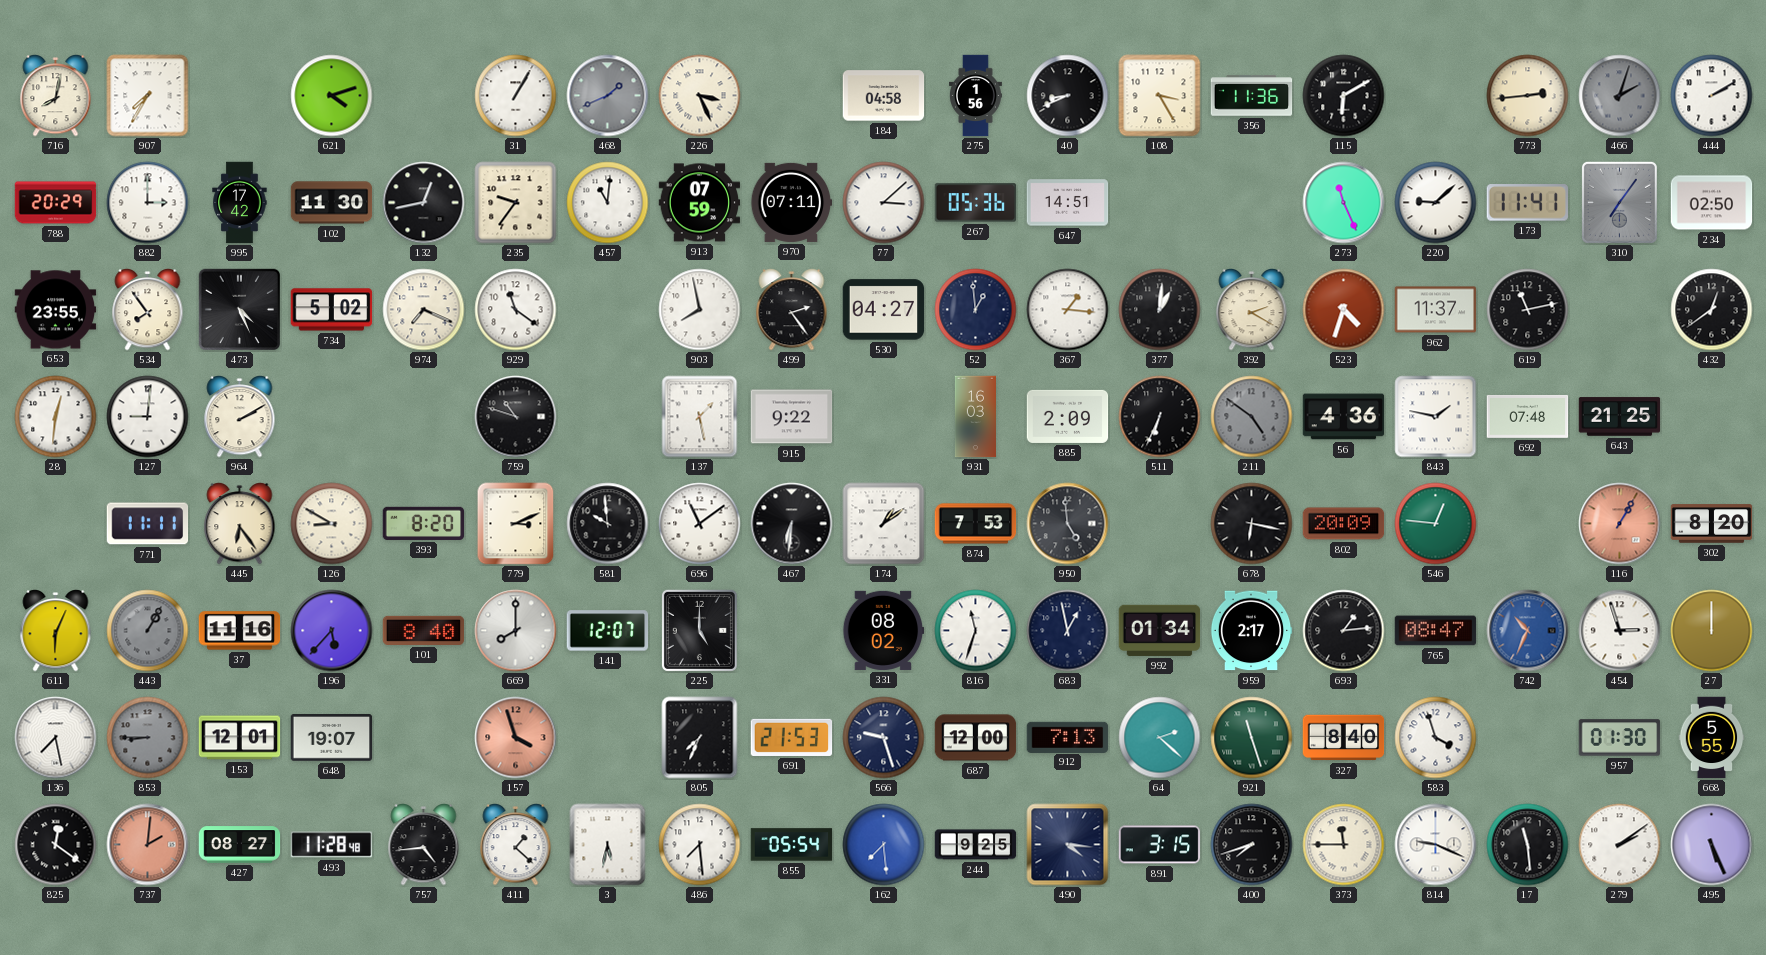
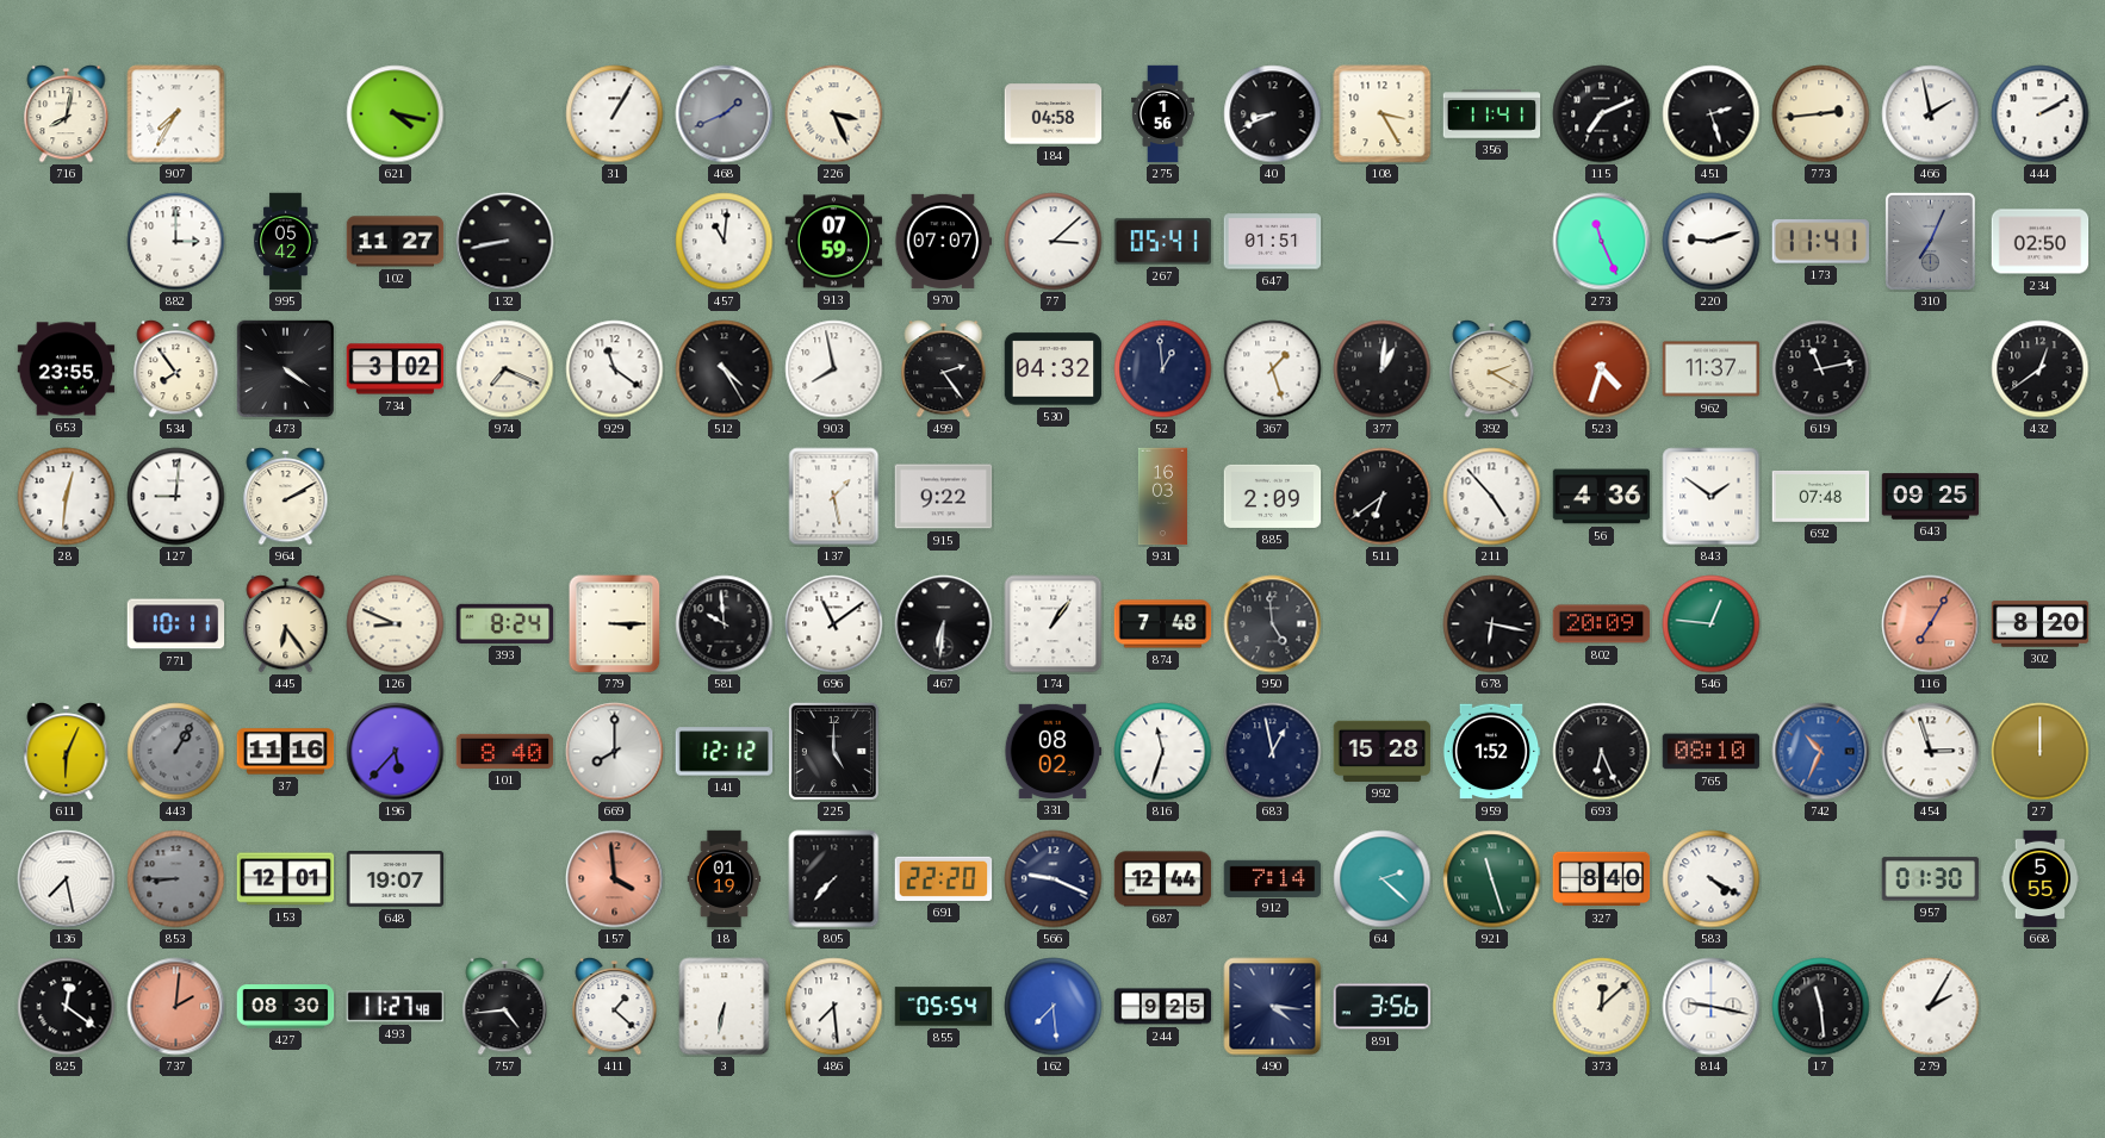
621: 4:12 -> 4:17
356: 11:36 -> 11:41
115: 6:10 -> 7:11
451: none -> 2:27
466: 2:03 -> 1:58
466 dial: grey -> white
788: 20:29 -> none
995: 17:42 -> 05:42
102: 11:30 -> 11:27
132: 12:43 -> 8:43
235: 9:36 -> none
970: 07:11 -> 07:07
267: 05:36 -> 05:41
647: 14:51 -> 01:51
220: 9:08 -> 9:12
310: 7:06 -> 7:04
473: 4:26 -> 4:21
734: 5:02 -> 3:02
512: none -> 4:25
530: 04:27 -> 04:32
367: 1:16 -> 1:27
759: 10:48 -> none
511: 6:34 -> 6:39
211: 4:51 -> 4:53
211 dial: grey -> white
843: 1:47 -> 1:51
643: 21:25 -> 09:25
771: 11:11 -> 10:11
126: 8:50 -> 8:49
393: 8:20 -> 8:24
779: 3:11 -> 3:15
174: 1:09 -> 1:06
874: 7:53 -> 7:48
116: 1:05 -> 7:05
141: 12:07 -> 12:12
992: 01:34 -> 15:28
959: 2:17 -> 1:52
693: 1:14 -> 6:26
765: 08:47 -> 08:10
157: 3:57 -> 3:59
18: none -> 01:19
805: 7:34 -> 7:37
691: 21:53 -> 22:20
566: 9:27 -> 9:19
687: 12:00 -> 12:44
912: 7:13 -> 7:14
583: 3:57 -> 4:20
427: 08:27 -> 08:30
493: 11:28 -> 11:27
3: 5:32 -> 6:32
891: 3:15 -> 3:56
400: 7:42 -> none
373: 11:45 -> 12:08
814: 9:19 -> 9:17
279: 2:09 -> 2:05
495: 5:26 -> none
